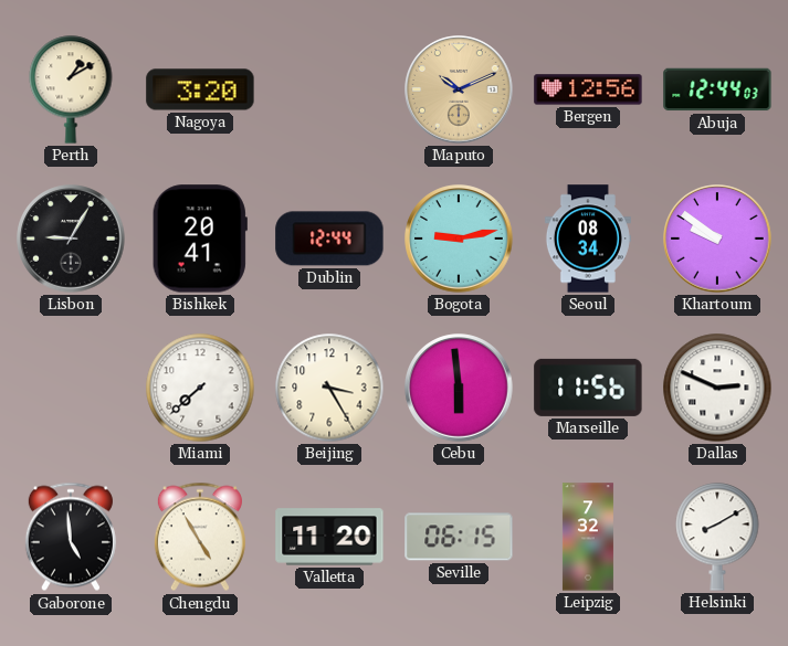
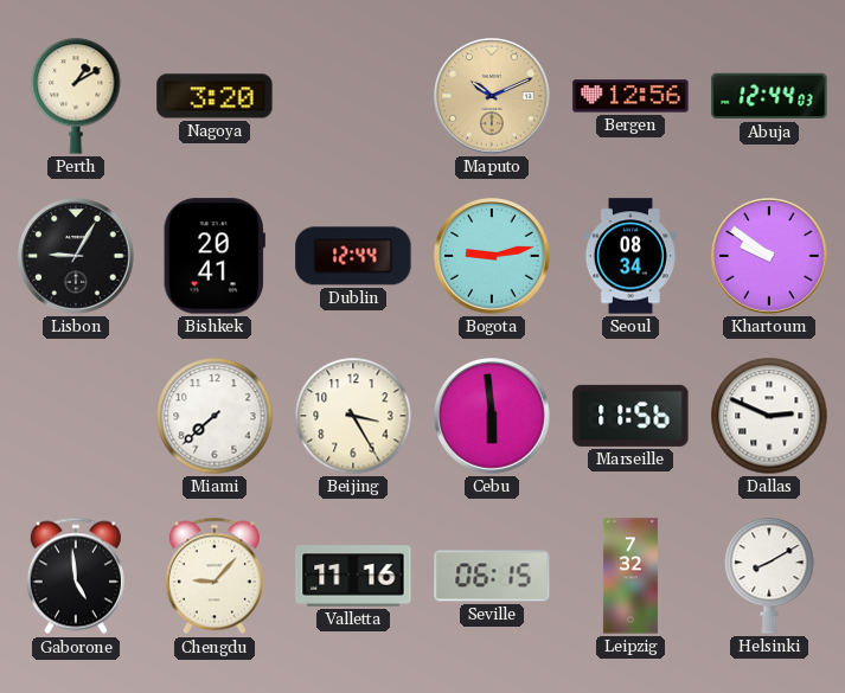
Chengdu: 4:55 -> 9:07
Valletta: 11:20 -> 11:16
